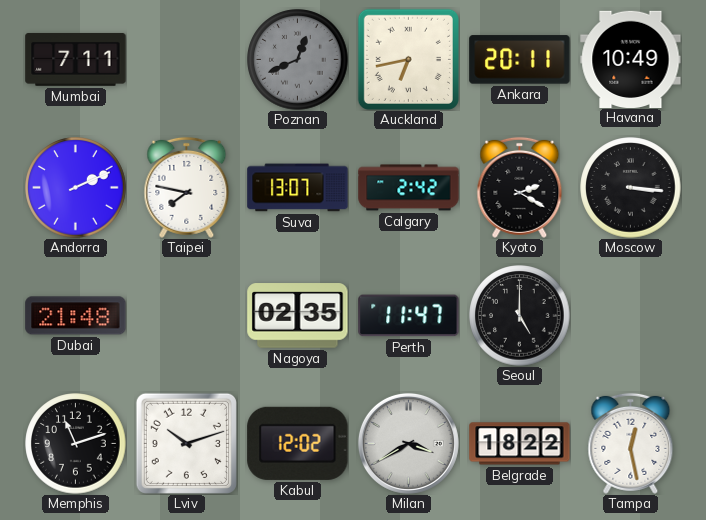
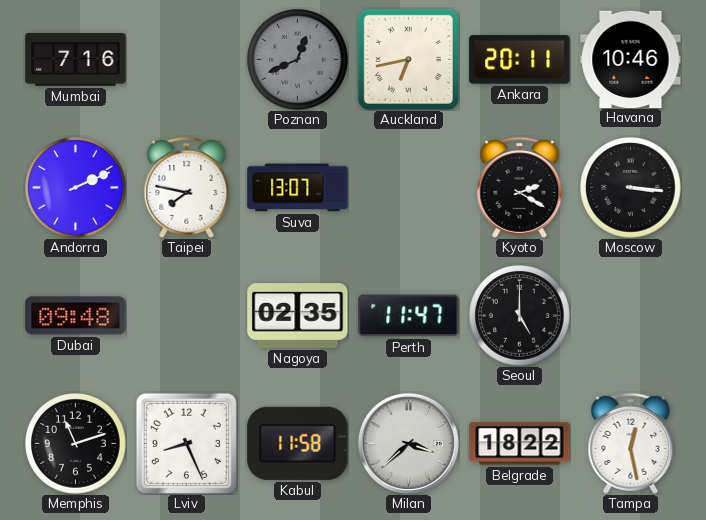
Mumbai: 7:11 -> 7:16
Havana: 10:49 -> 10:46
Calgary: 2:42 -> none
Dubai: 21:48 -> 09:48
Lviv: 10:12 -> 8:26
Kabul: 12:02 -> 11:58
Milan: 3:40 -> 3:38
